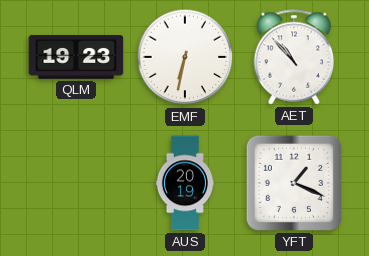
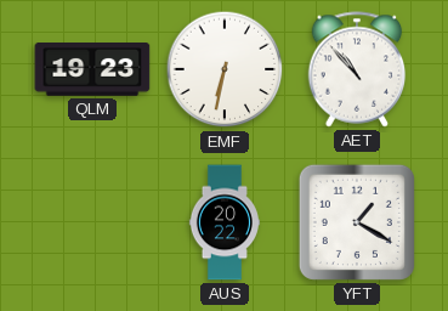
AUS: 20:19 -> 20:22
YFT: 1:19 -> 1:20
